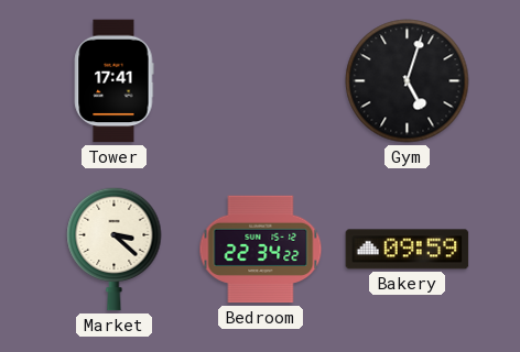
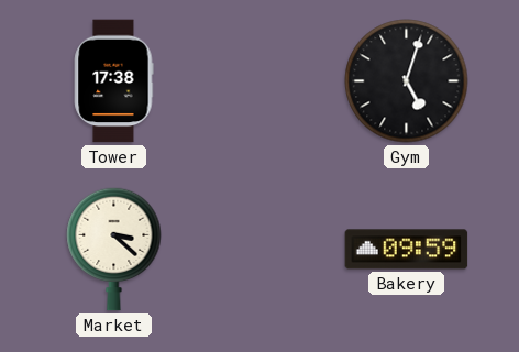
Tower: 17:41 -> 17:38
Bedroom: 22:34 -> none
